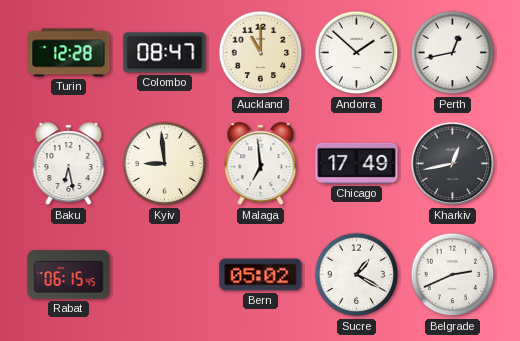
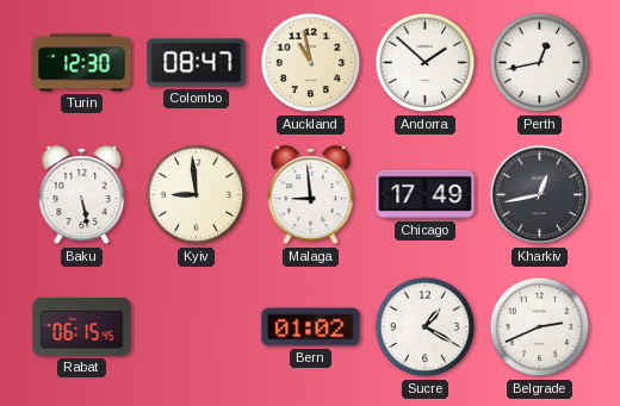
Turin: 12:28 -> 12:30
Auckland: 11:00 -> 10:58
Baku: 6:28 -> 5:28
Malaga: 6:59 -> 8:59
Bern: 05:02 -> 01:02
